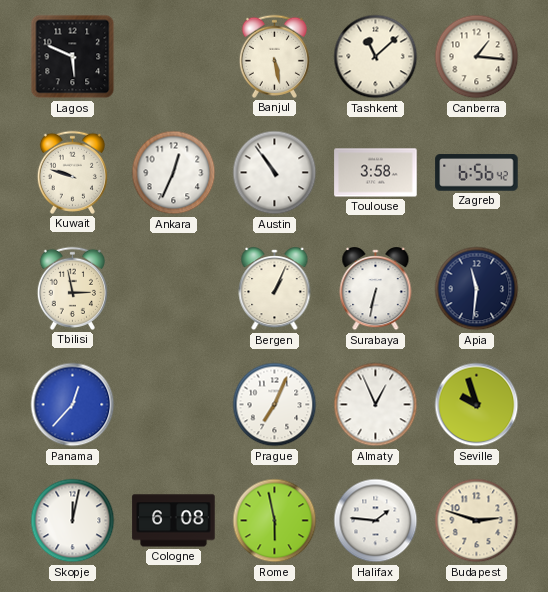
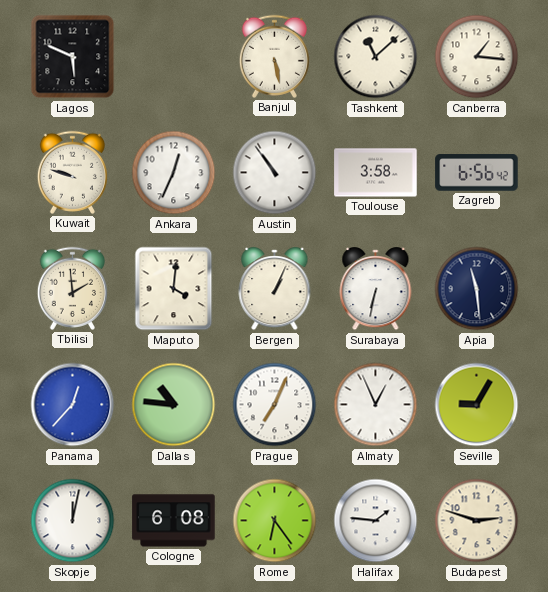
Tbilisi: 2:58 -> 1:59
Maputo: none -> 4:01
Apia: 11:31 -> 11:29
Dallas: none -> 10:46
Seville: 9:57 -> 9:05
Rome: 5:58 -> 6:24
